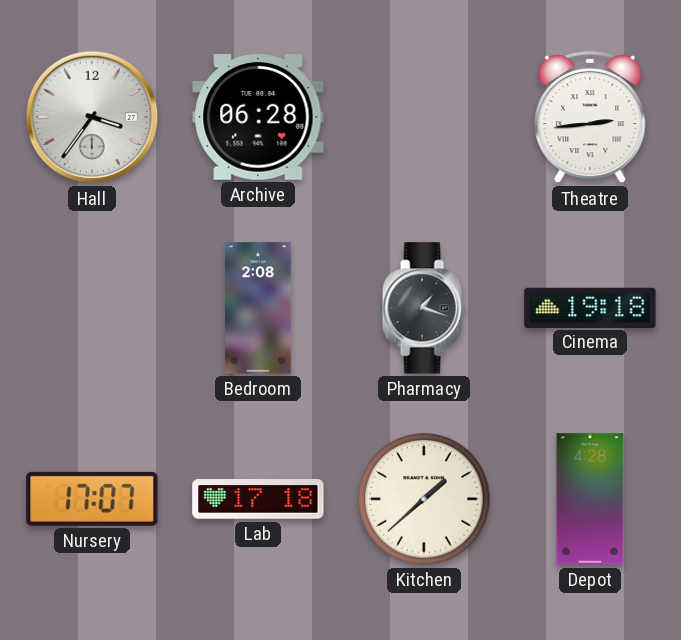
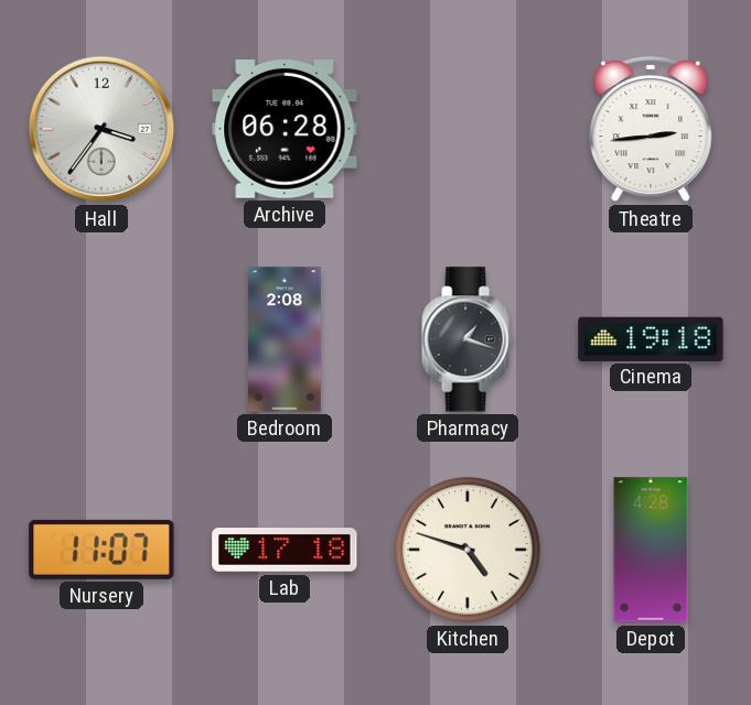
Nursery: 17:07 -> 11:07
Kitchen: 1:38 -> 4:48
